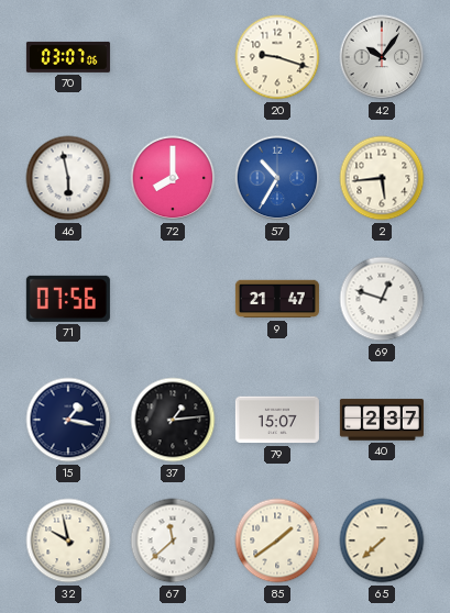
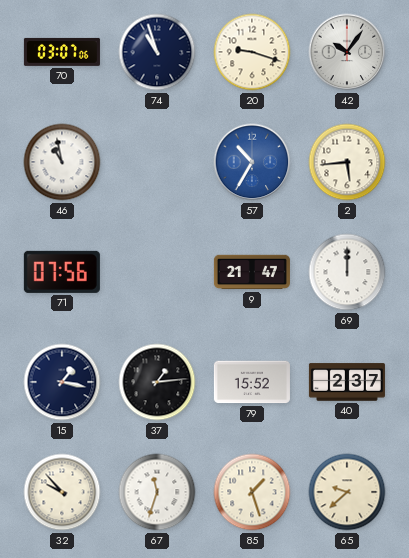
74: none -> 10:57
46: 5:58 -> 10:58
72: 8:00 -> none
69: 12:48 -> 12:00
79: 15:07 -> 15:52
32: 9:58 -> 9:53
67: 11:38 -> 11:33
85: 1:39 -> 1:27
65: 7:38 -> 9:38
